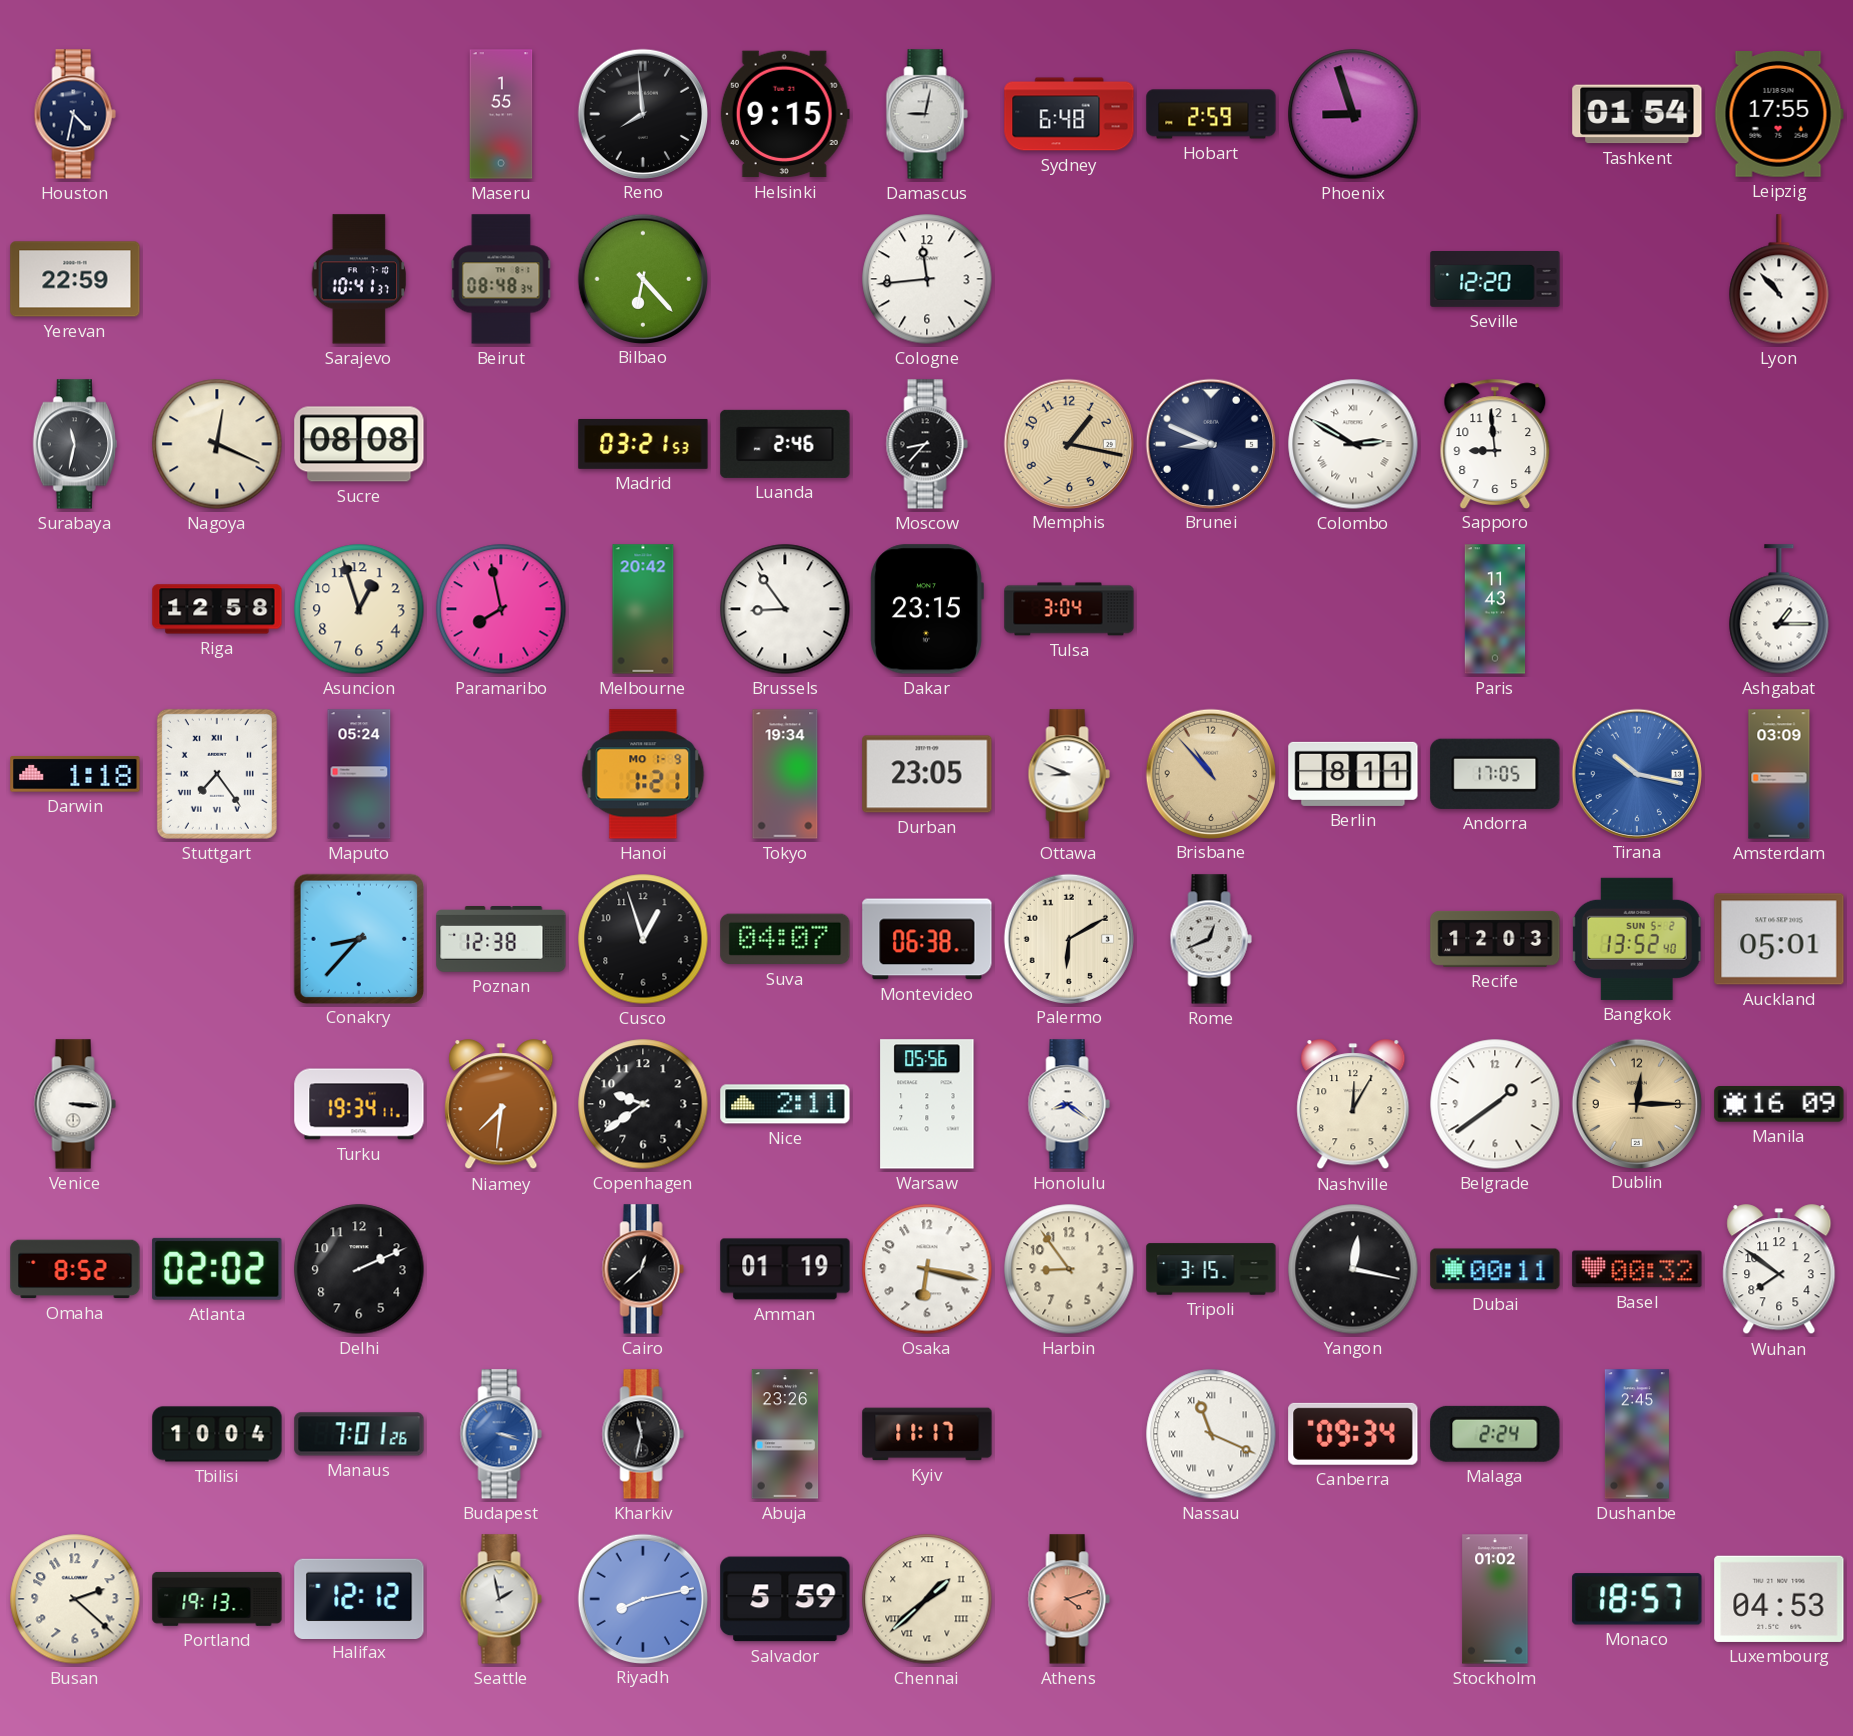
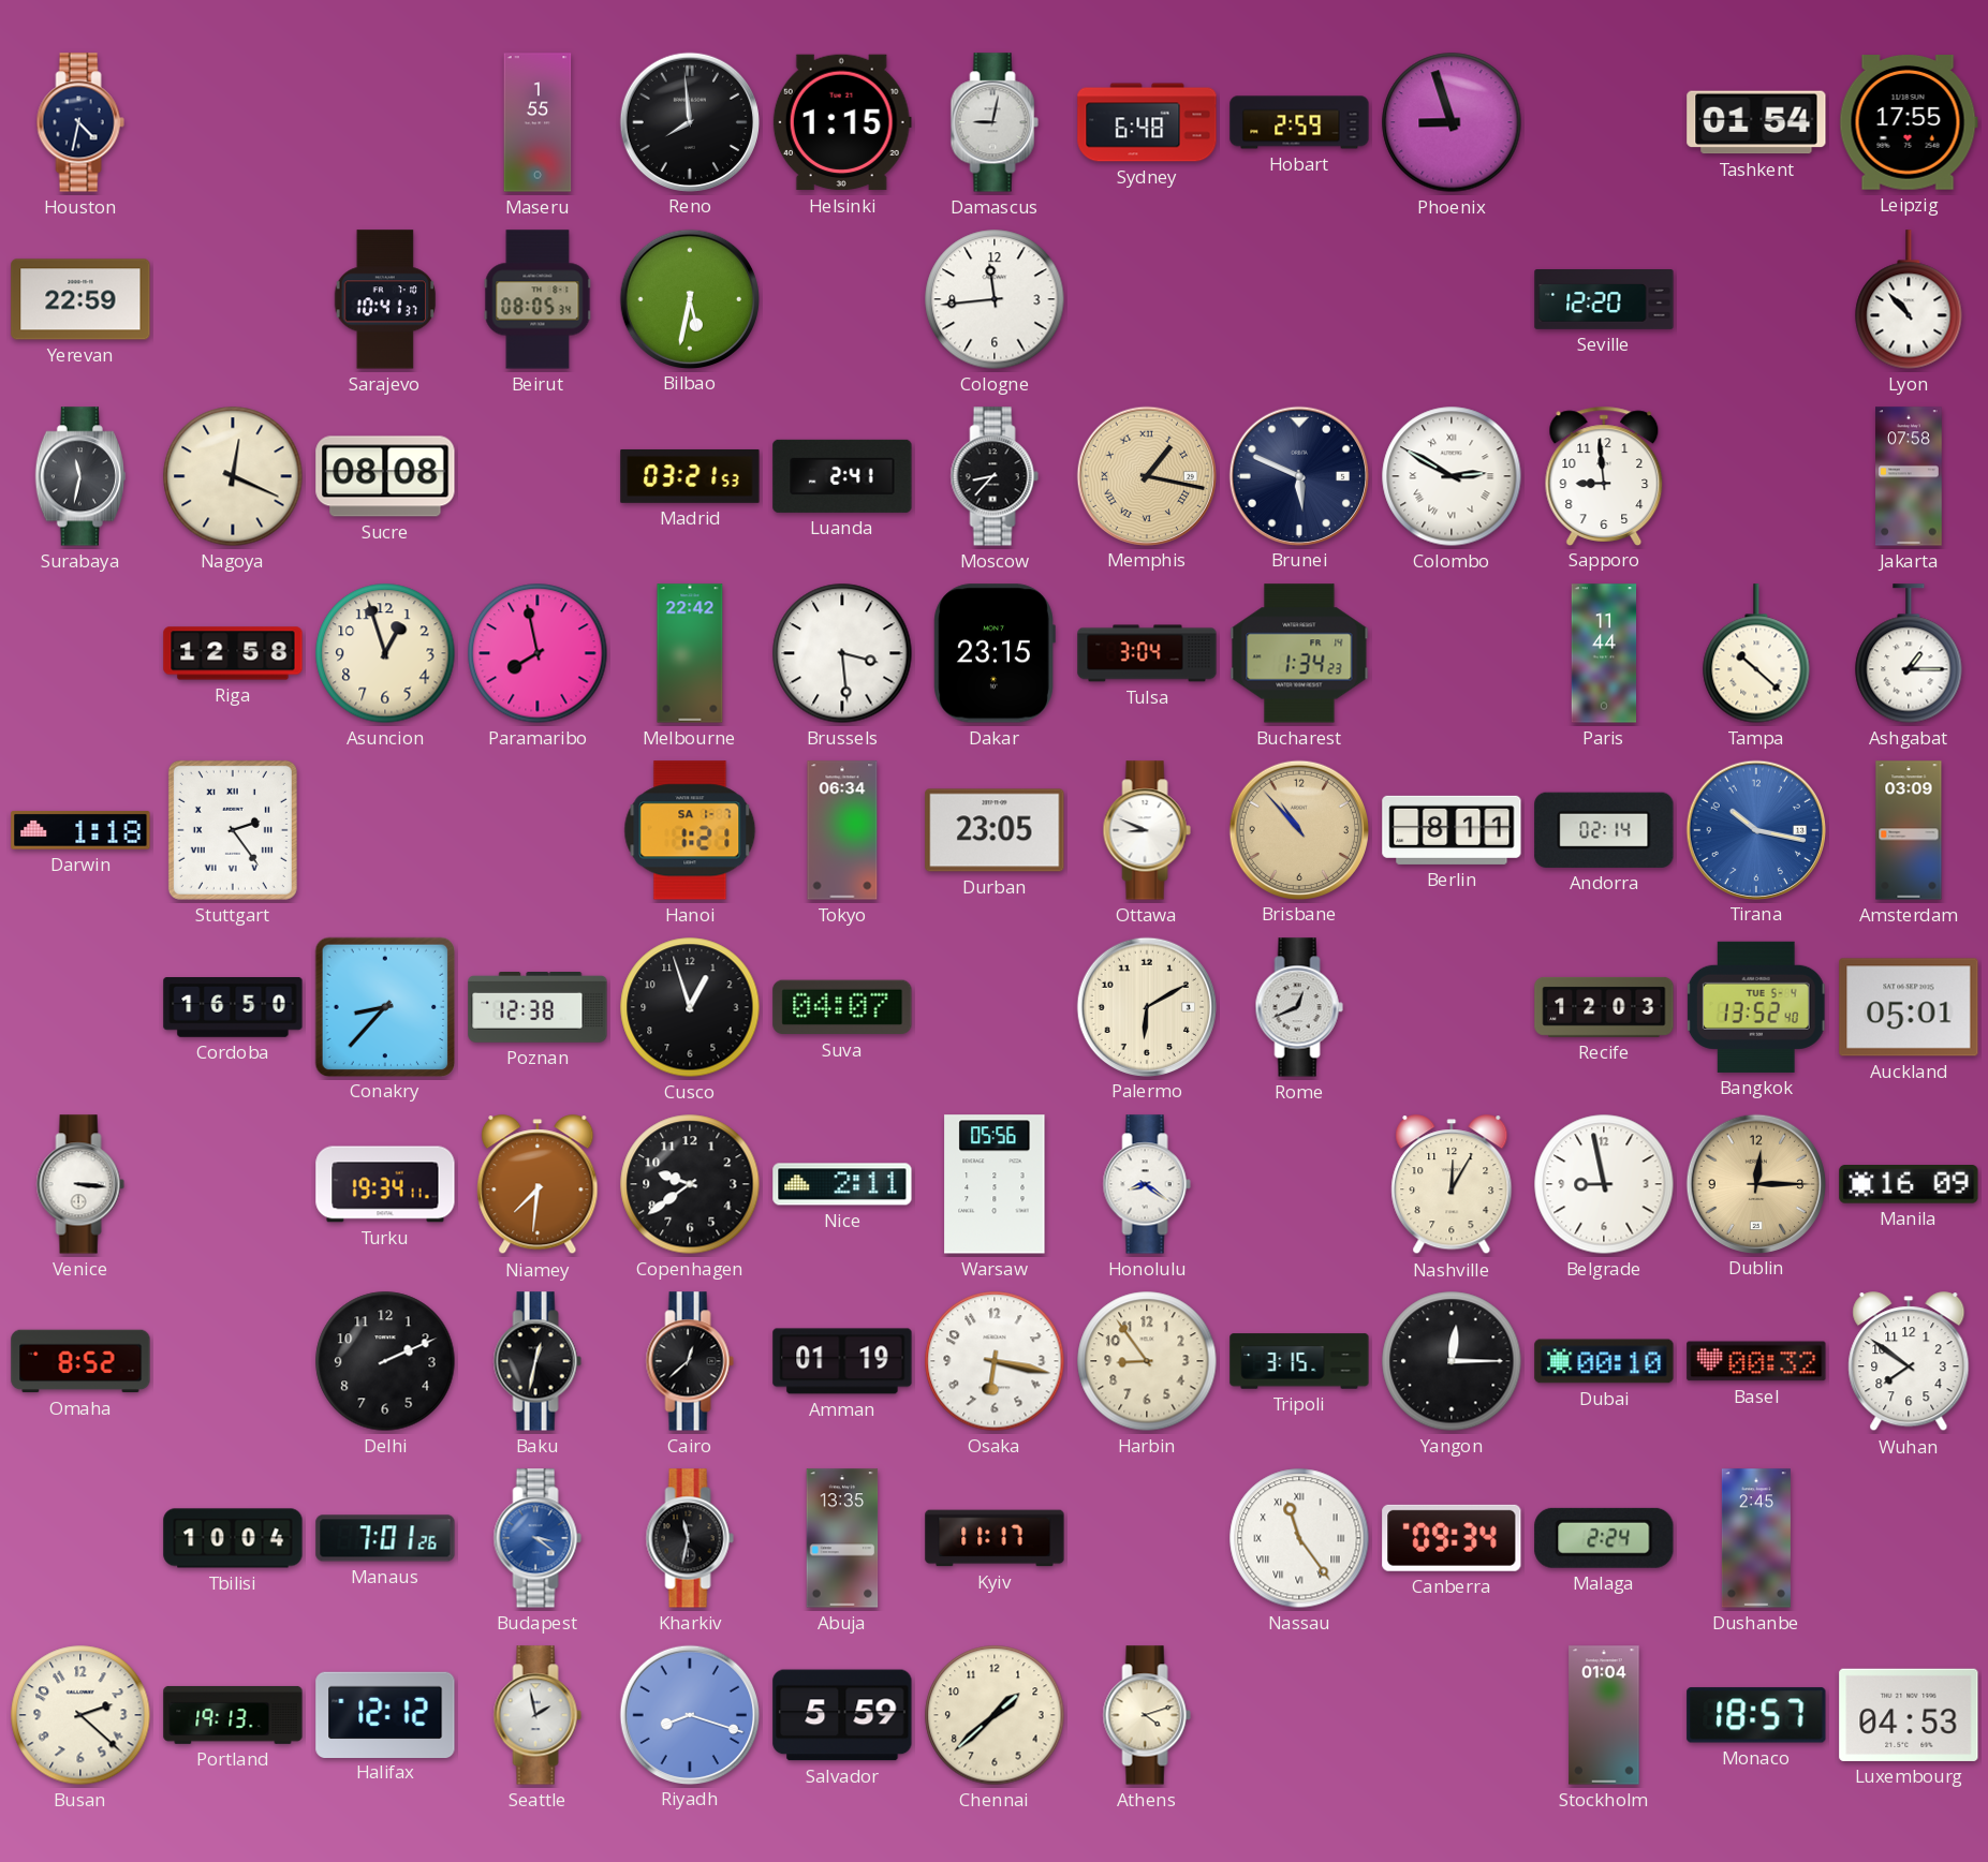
Helsinki: 9:15 -> 1:15
Beirut: 08:48 -> 08:05
Bilbao: 6:23 -> 5:32
Luanda: 2:46 -> 2:41
Memphis numerals: Arabic -> Roman
Brunei: 8:49 -> 5:49
Jakarta: none -> 07:58
Melbourne: 20:42 -> 22:42
Brussels: 8:54 -> 3:29
Bucharest: none -> 1:34
Paris: 11:43 -> 11:44
Tampa: none -> 10:22
Stuttgart: 7:24 -> 2:24
Maputo: 05:24 -> none
Hanoi date: MO 1-9 -> SA 1-7
Tokyo: 19:34 -> 06:34
Andorra: 17:05 -> 02:14
Cordoba: none -> 16:50
Montevideo: 06:38 -> none
Bangkok date: SUN 5-2 -> TUE 5-4
Belgrade: 1:39 -> 8:58
Atlanta: 02:02 -> none
Baku: none -> 12:32
Yangon: 12:17 -> 12:15
Dubai: 00:11 -> 00:10
Budapest: 3:18 -> 3:21
Abuja: 23:26 -> 13:35
Nassau: 11:19 -> 11:24
Riyadh: 8:13 -> 8:18
Chennai numerals: Roman -> Arabic
Athens dial: salmon -> cream
Stockholm: 01:02 -> 01:04
